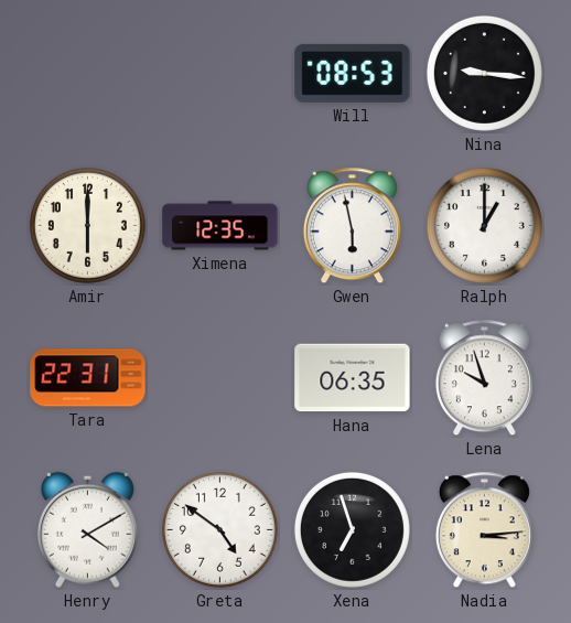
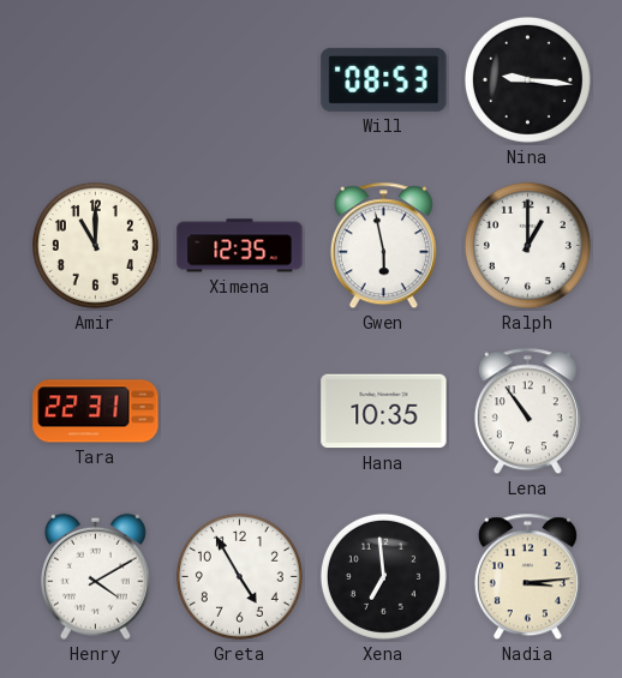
Amir: 6:00 -> 11:00
Hana: 06:35 -> 10:35
Lena: 9:57 -> 10:54
Greta: 4:51 -> 4:55
Xena: 6:57 -> 6:59
